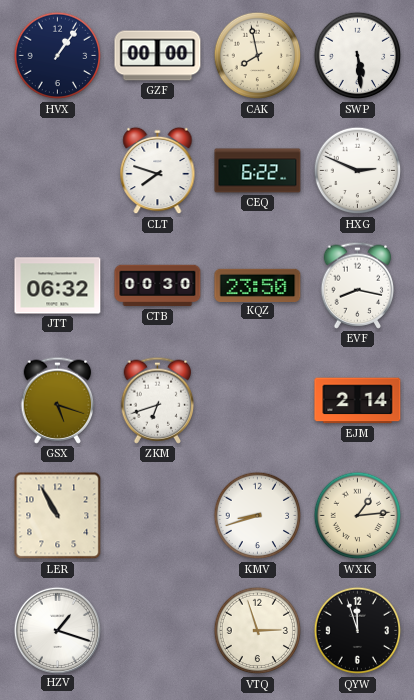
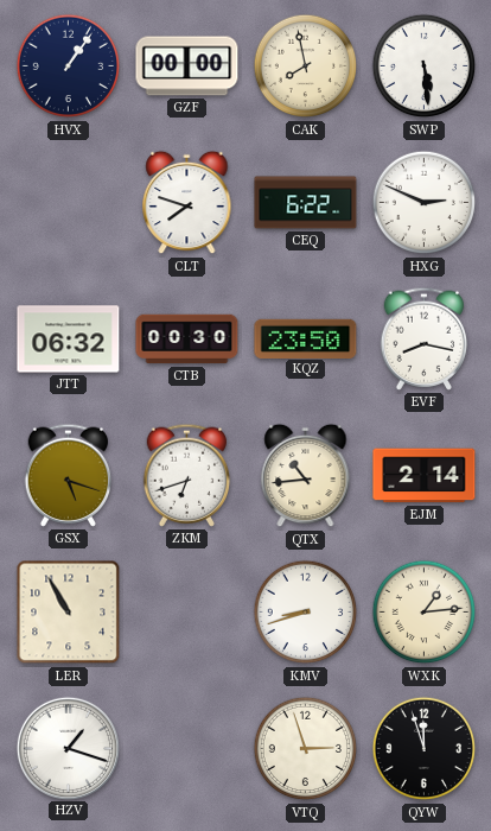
QTX: none -> 10:44
